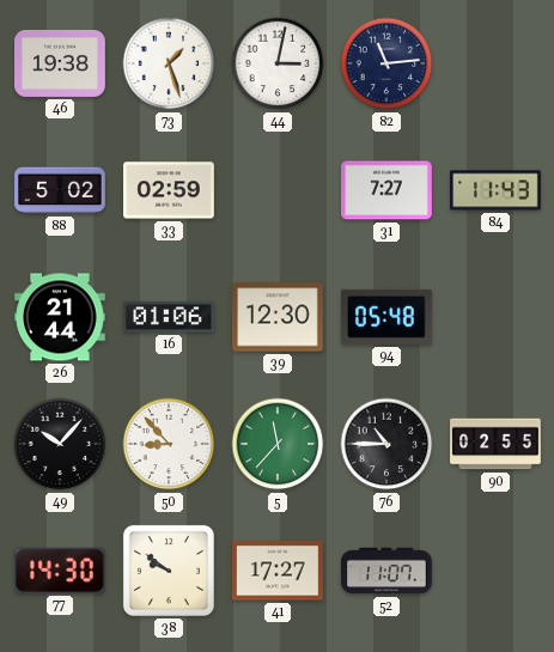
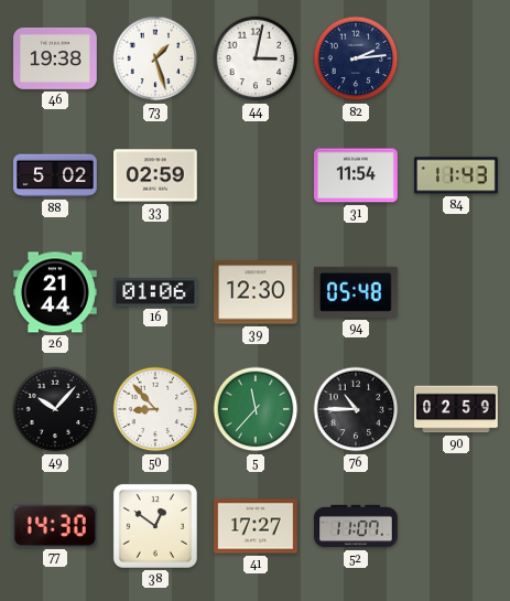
82: 11:14 -> 2:14
31: 7:27 -> 11:54
90: 02:55 -> 02:59
38: 9:51 -> 12:51
